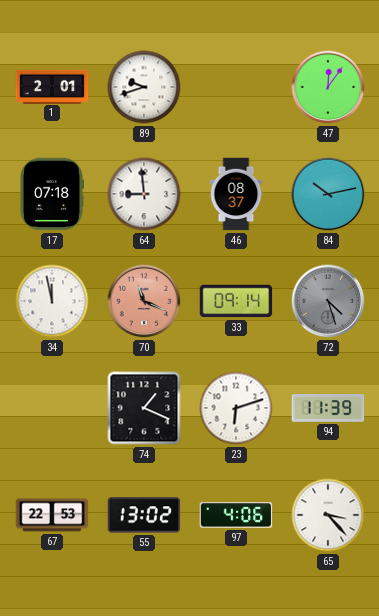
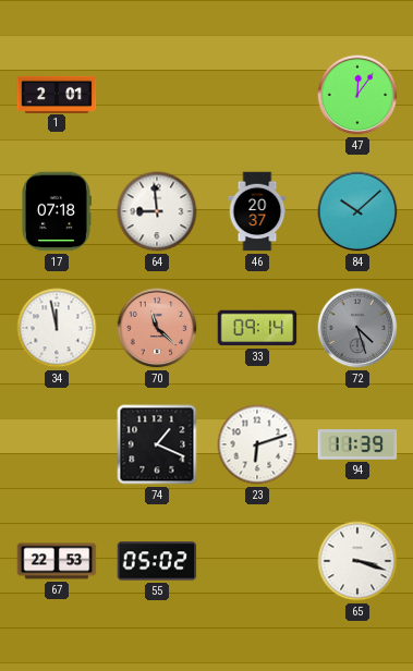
89: 9:42 -> none
46: 08:37 -> 20:37
84: 10:13 -> 10:08
70: 11:19 -> 11:22
55: 13:02 -> 05:02
97: 4:06 -> none
65: 3:23 -> 3:18
